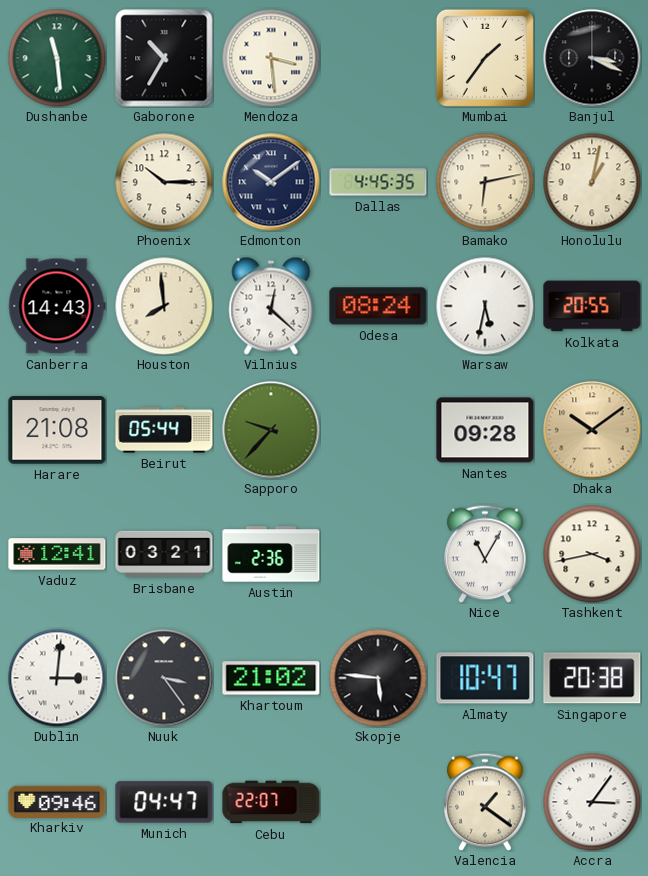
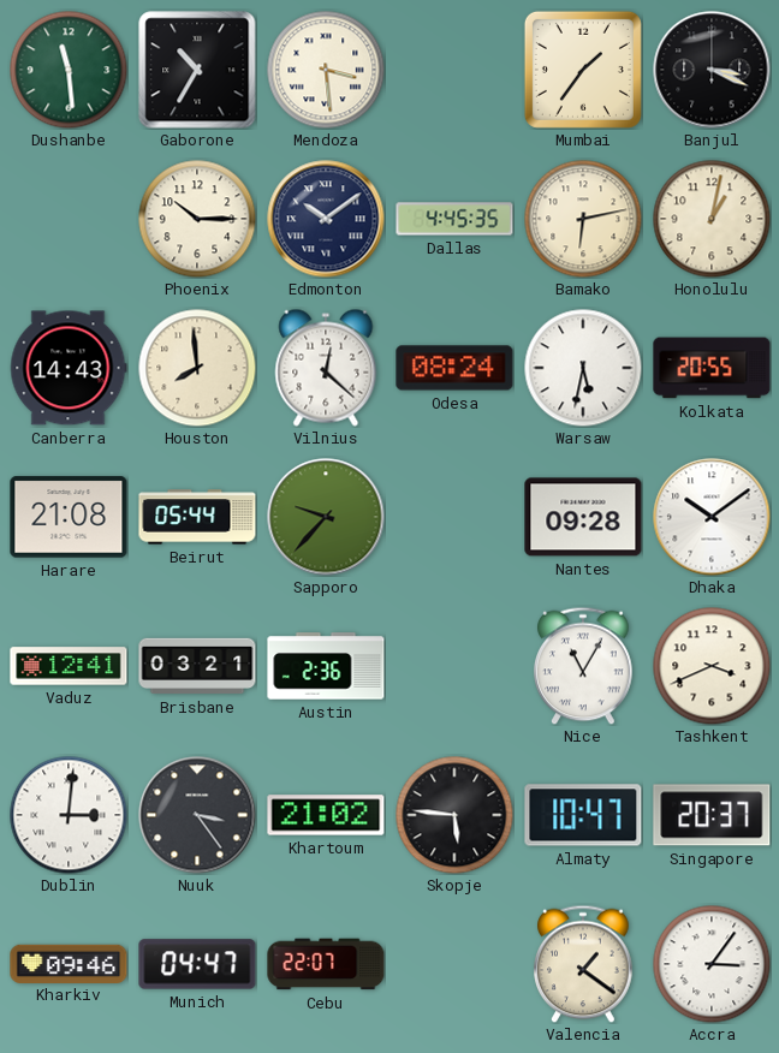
Dhaka dial: champagne -> white
Tashkent: 3:43 -> 3:41
Singapore: 20:38 -> 20:37
